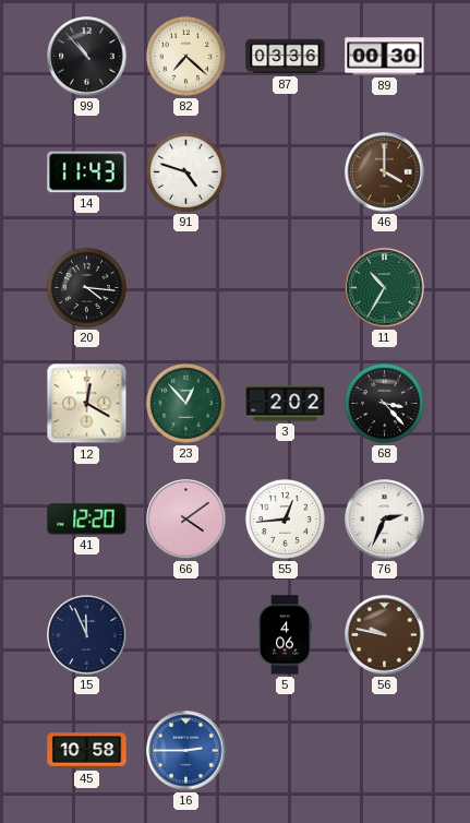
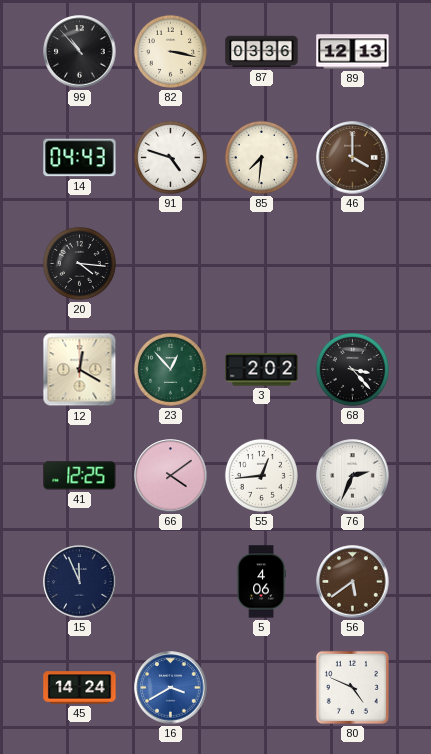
82: 7:22 -> 3:17
89: 00:30 -> 12:13
14: 11:43 -> 04:43
85: none -> 7:31
11: 10:35 -> none
41: 12:20 -> 12:25
56: 9:47 -> 5:39
45: 10:58 -> 14:24
16: 2:45 -> 3:40
80: none -> 4:49
